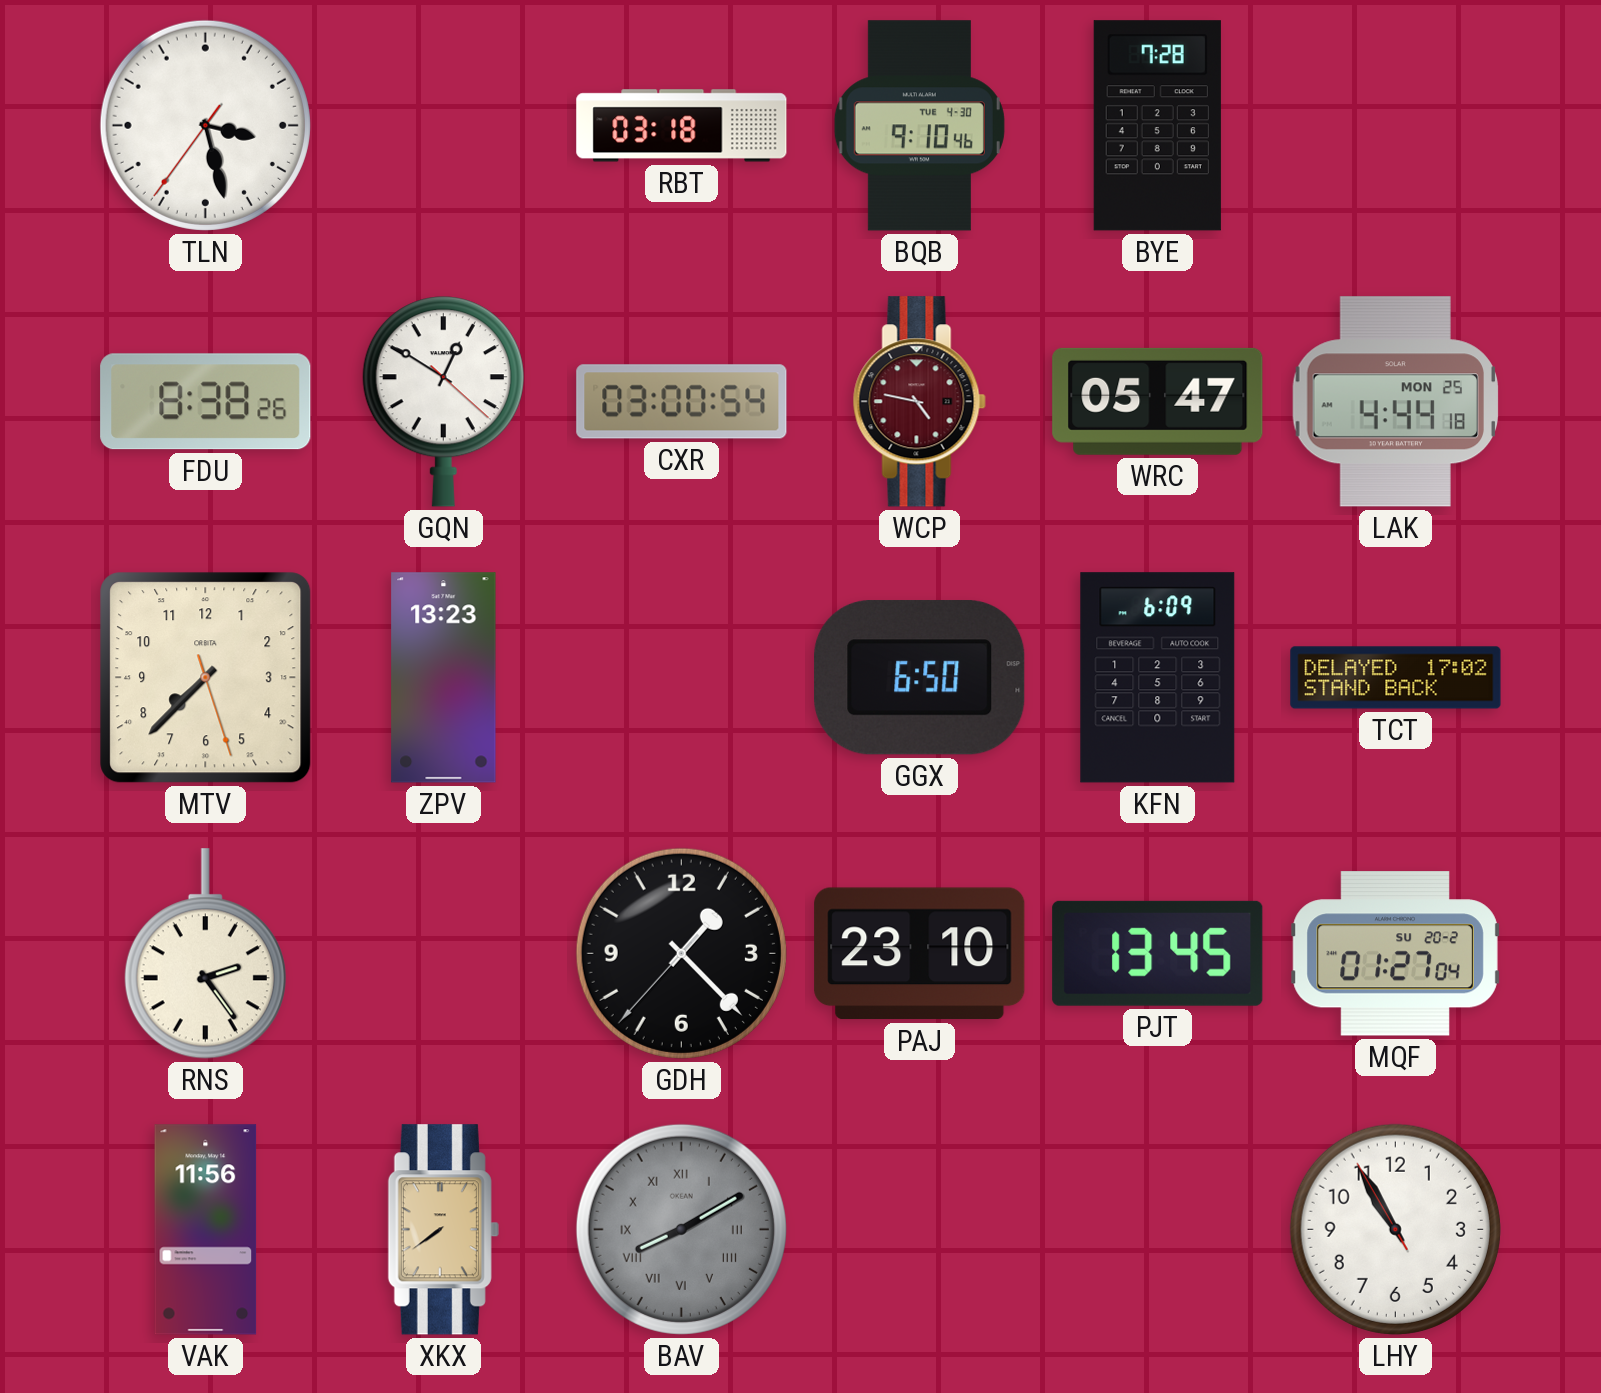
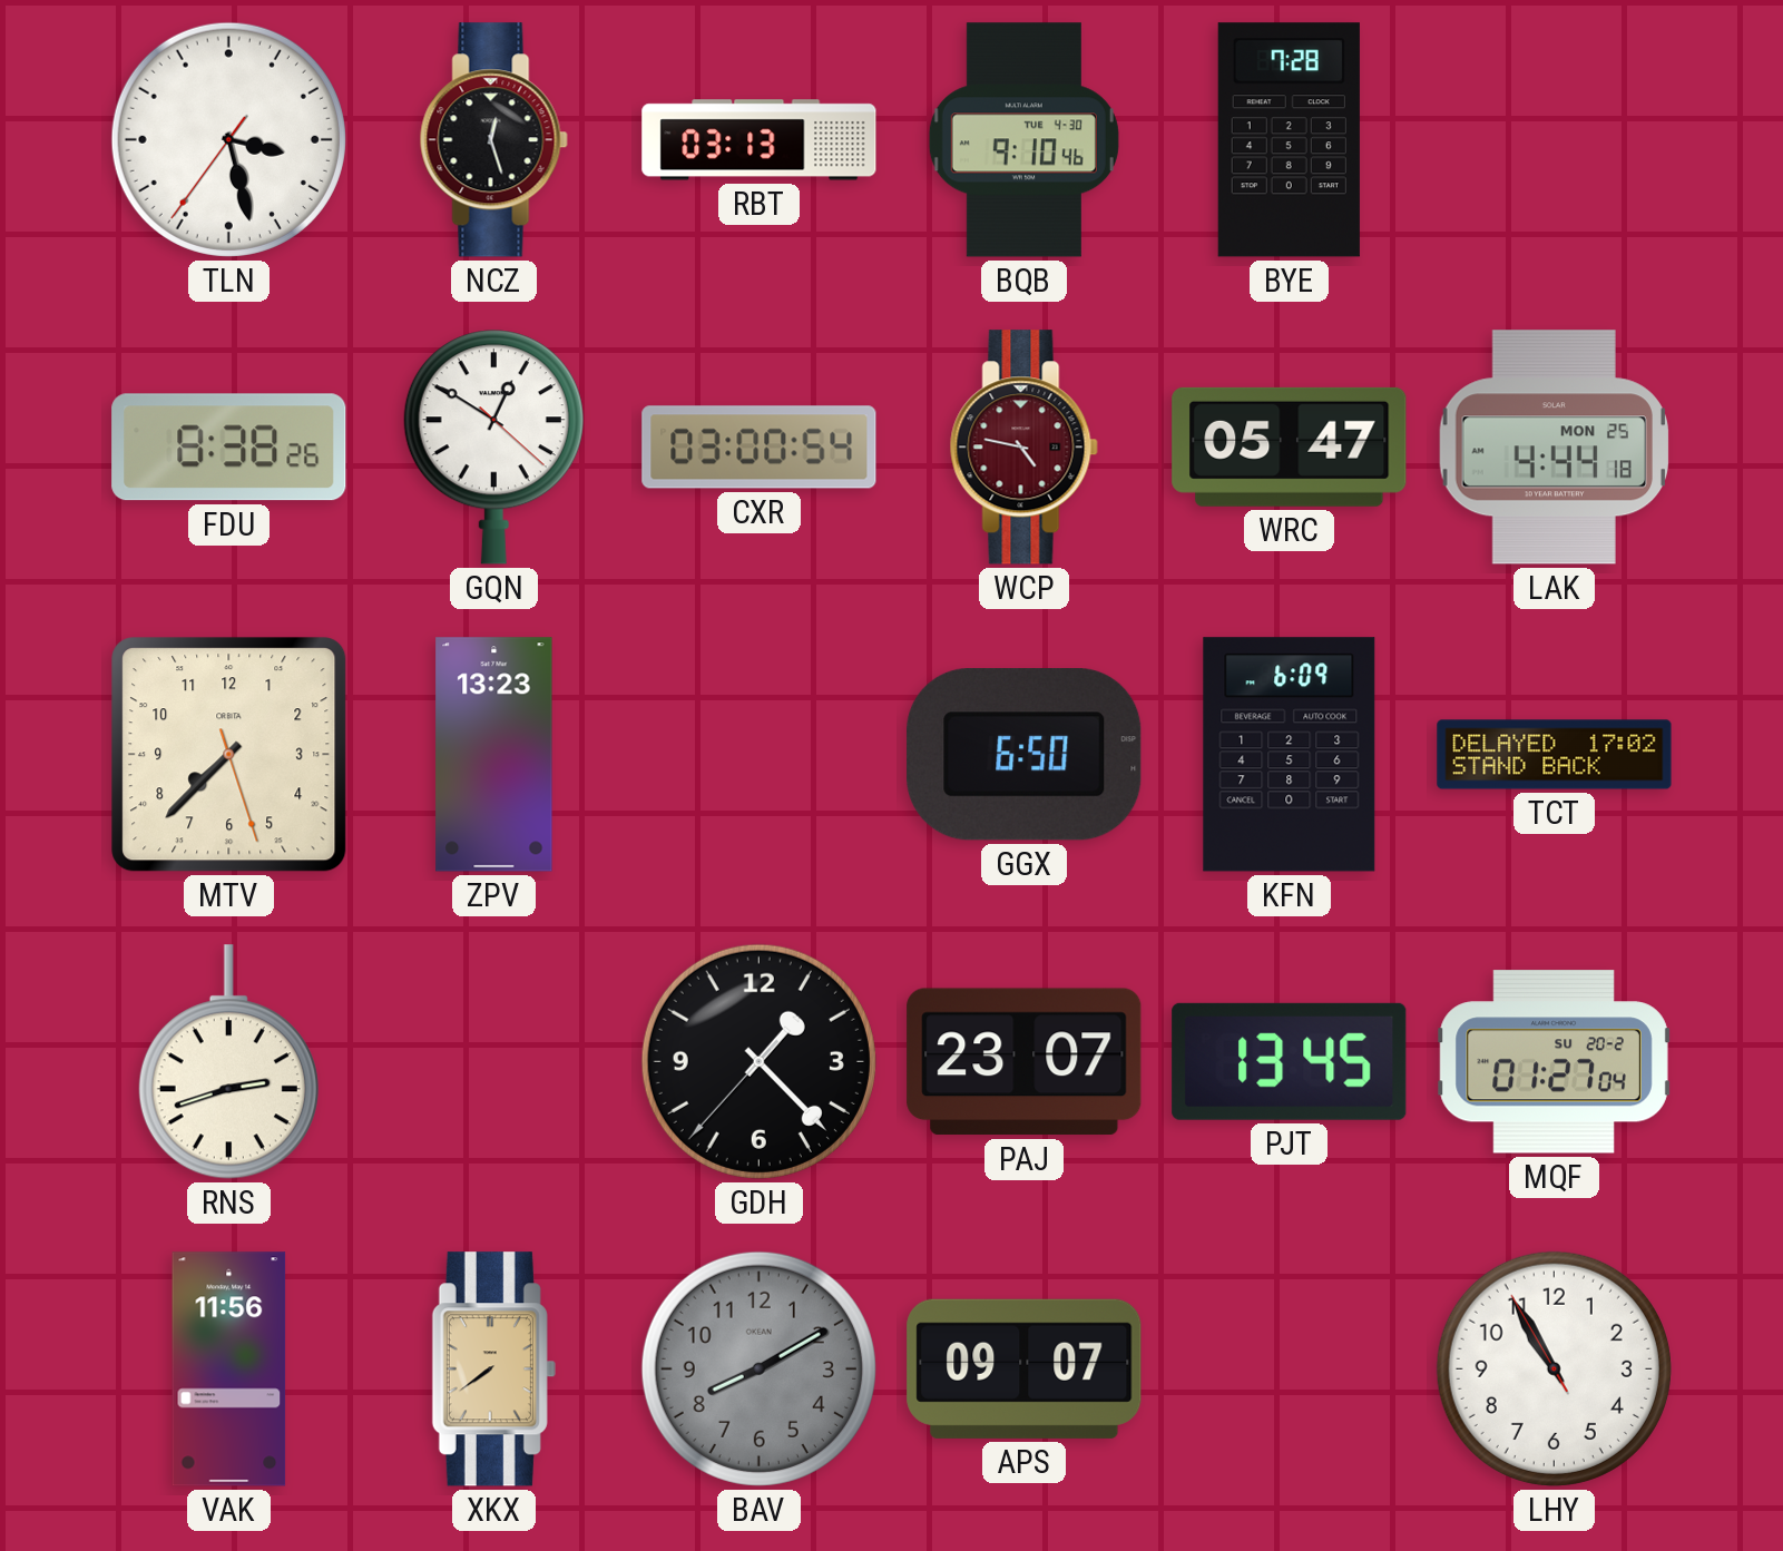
NCZ: none -> 12:27
RBT: 03:18 -> 03:13
RNS: 2:24 -> 2:42
PAJ: 23:10 -> 23:07
BAV numerals: Roman -> Arabic
APS: none -> 09:07
